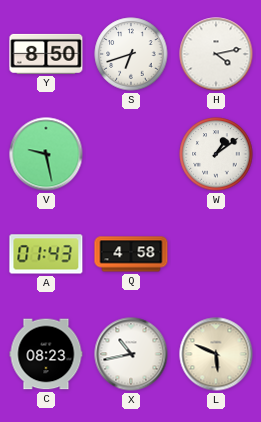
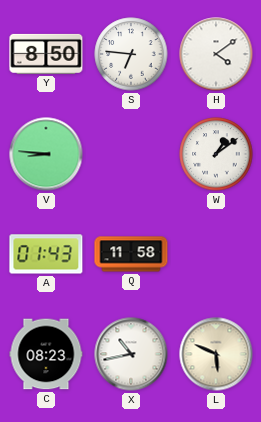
S: 6:42 -> 6:46
H: 4:13 -> 4:09
V: 9:28 -> 8:46
Q: 4:58 -> 11:58
